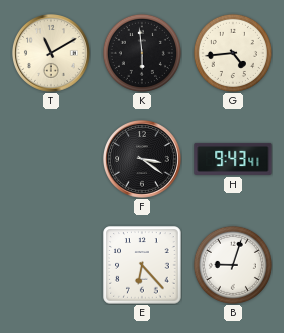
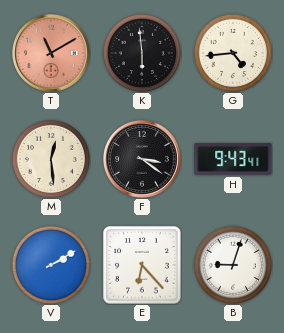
T dial: cream -> salmon
M: none -> 12:29
V: none -> 2:10
